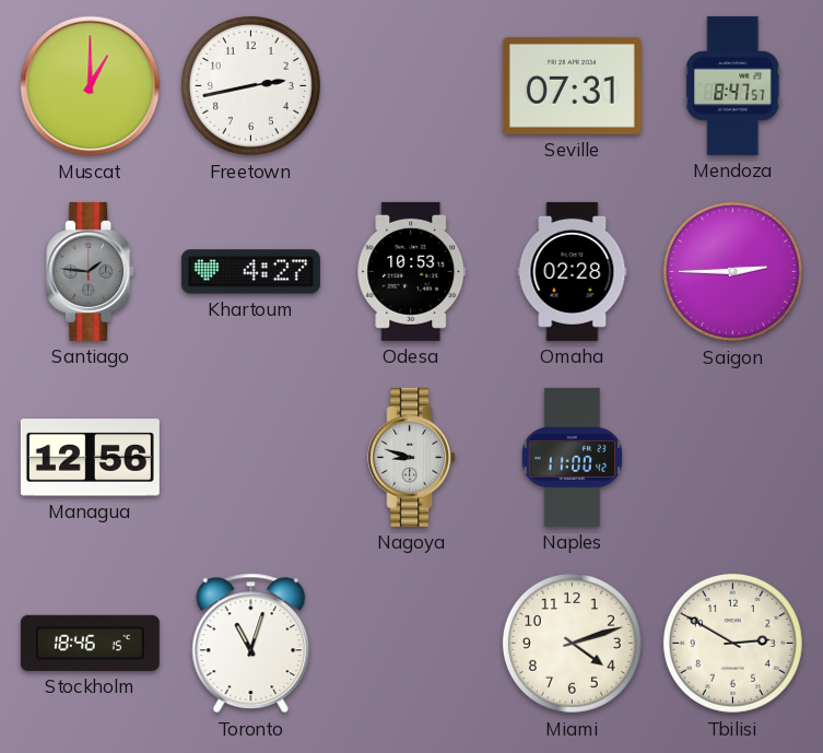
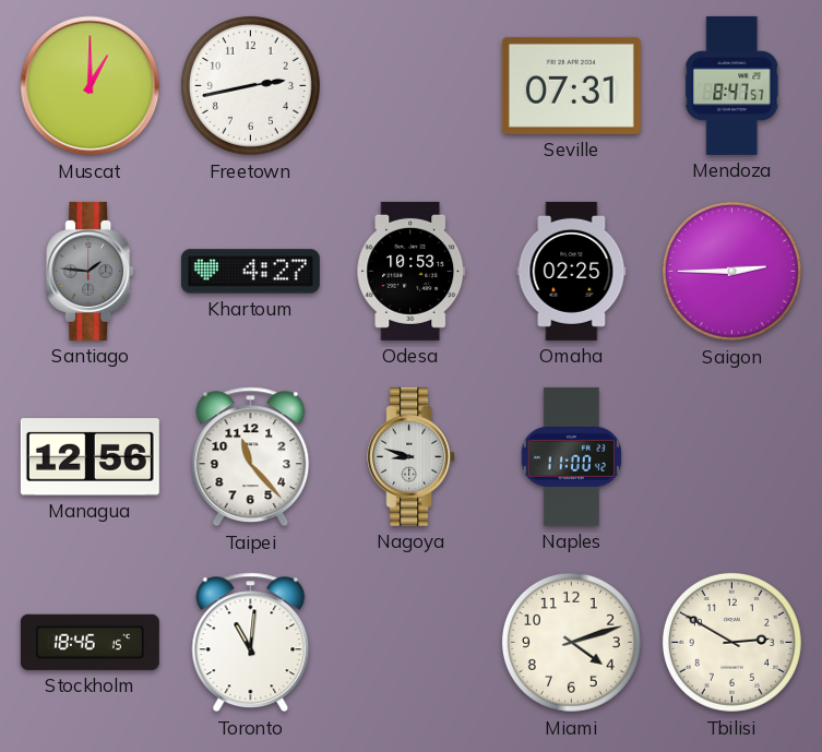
Omaha: 02:28 -> 02:25
Taipei: none -> 11:23
Toronto: 11:03 -> 11:01
